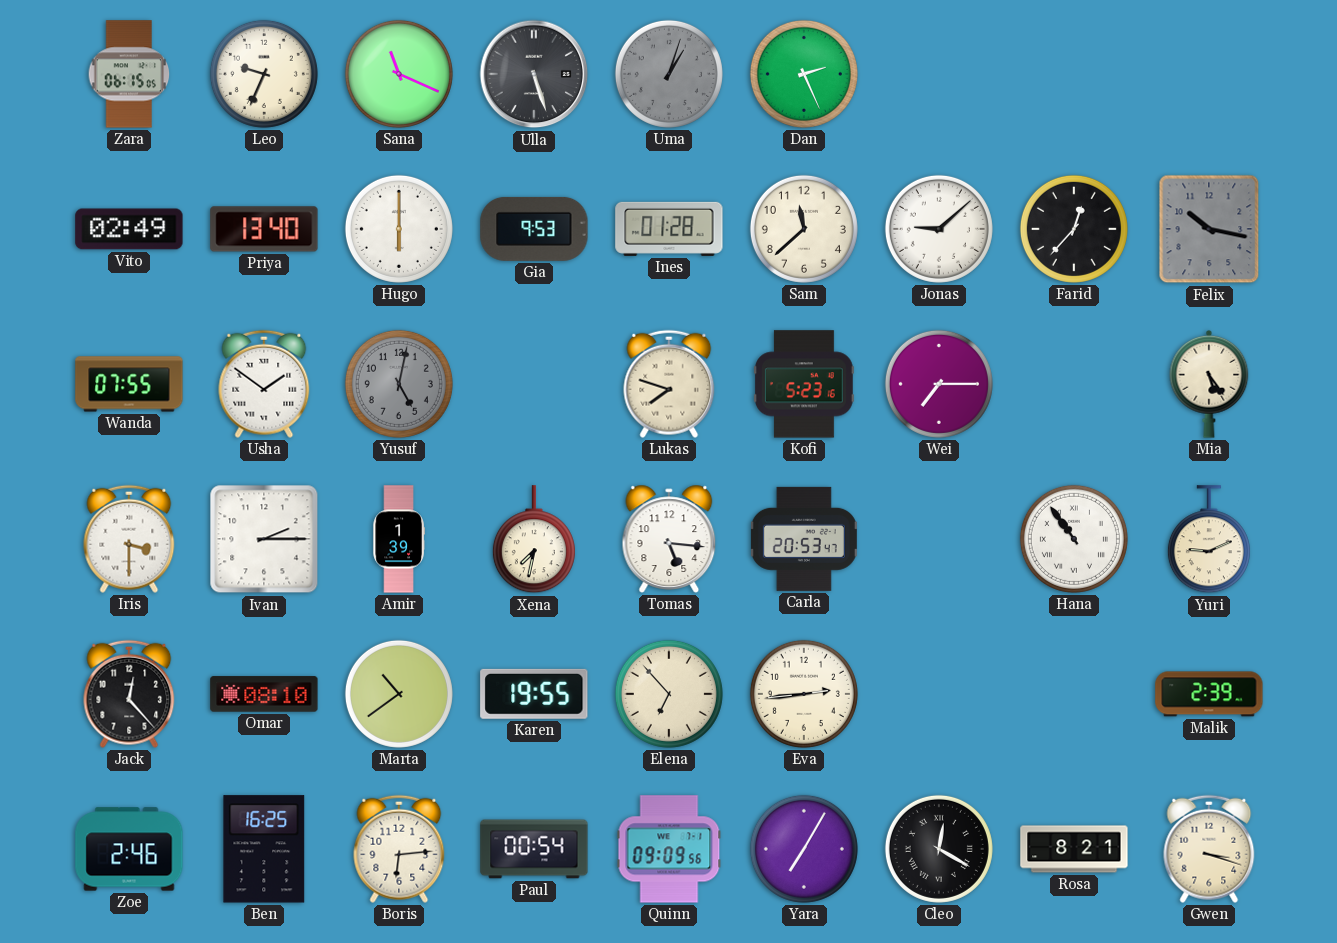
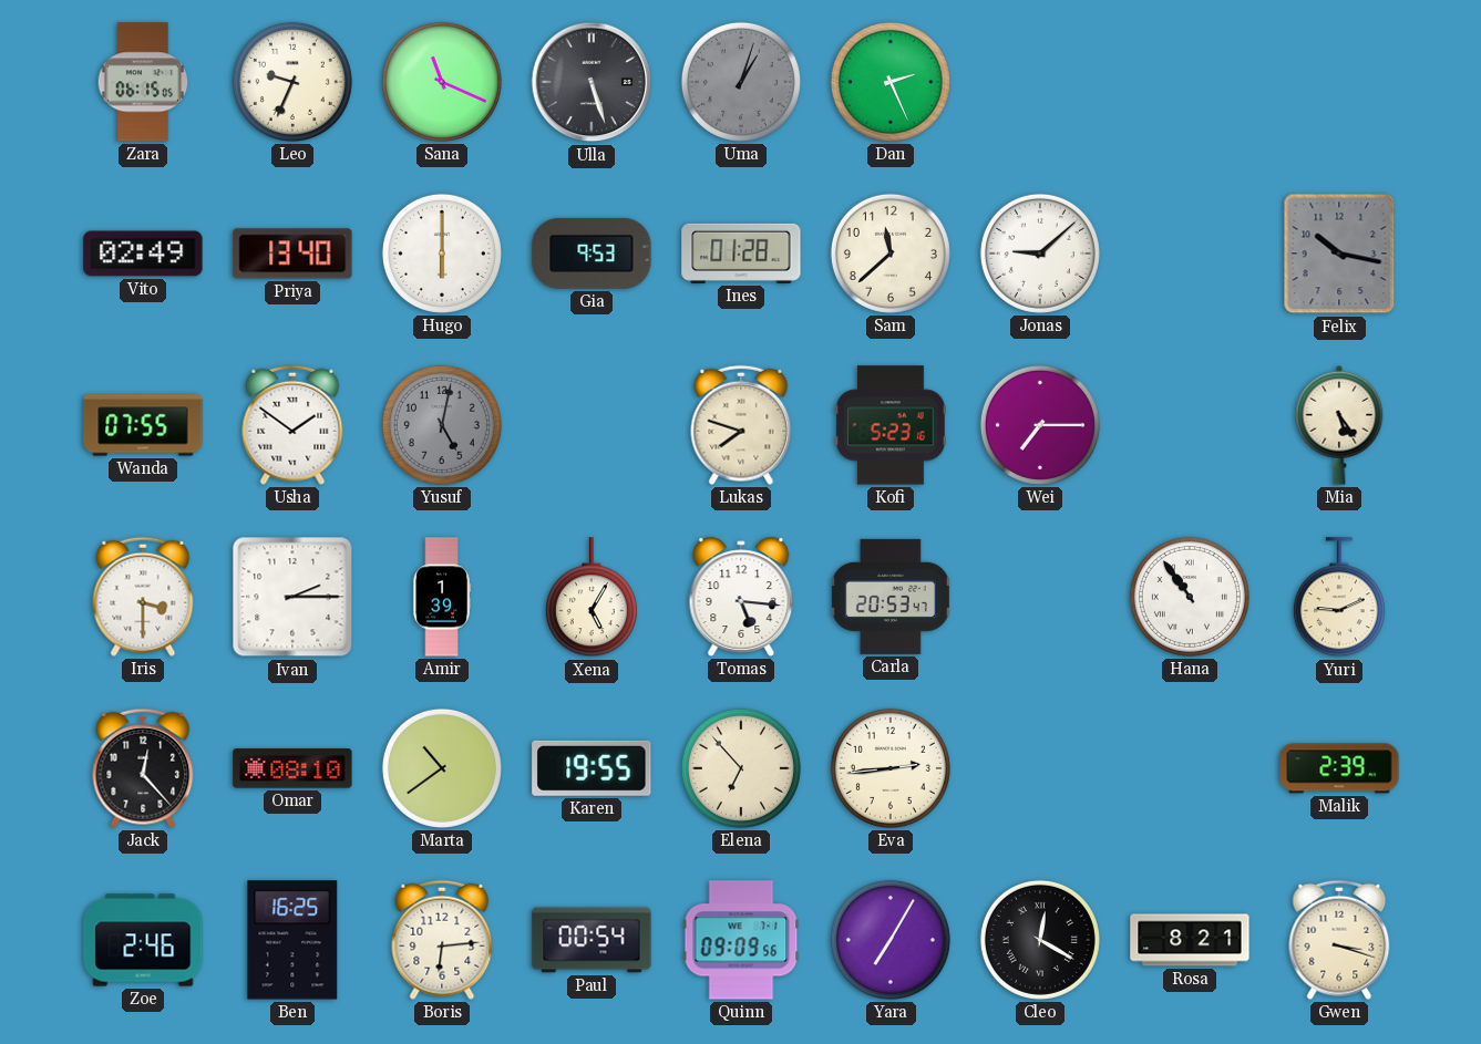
Farid: 12:37 -> none
Xena: 7:32 -> 5:05
